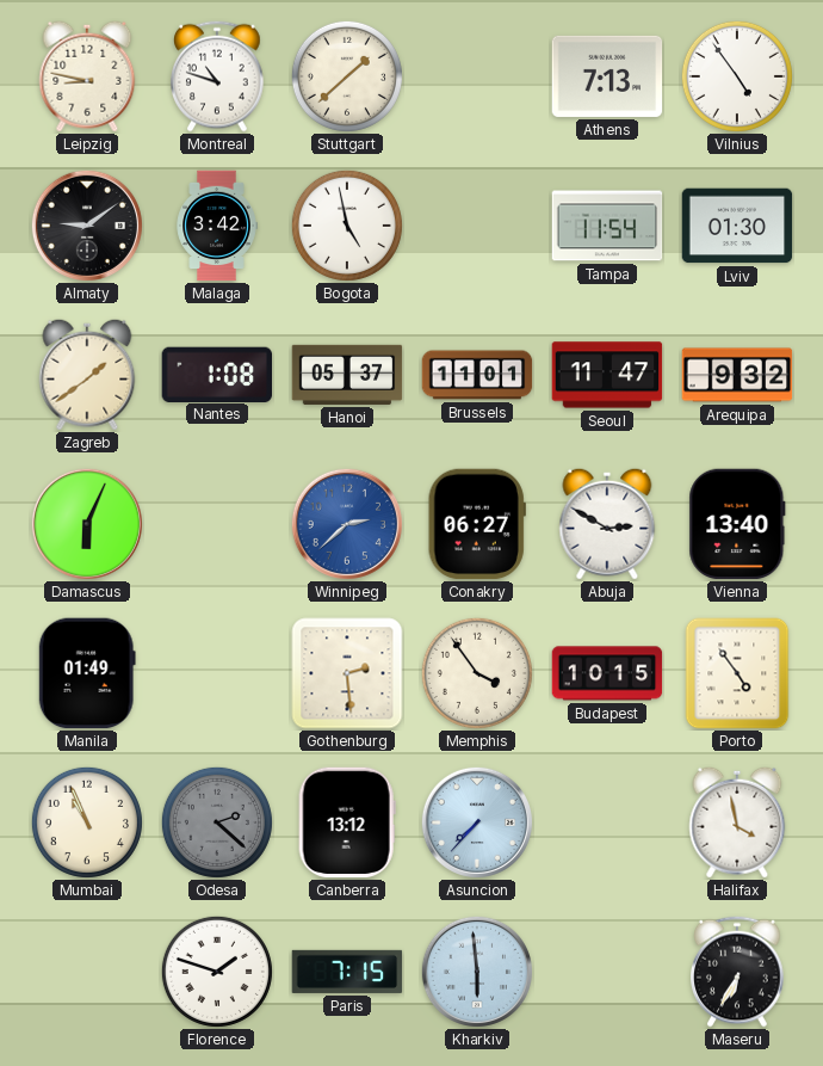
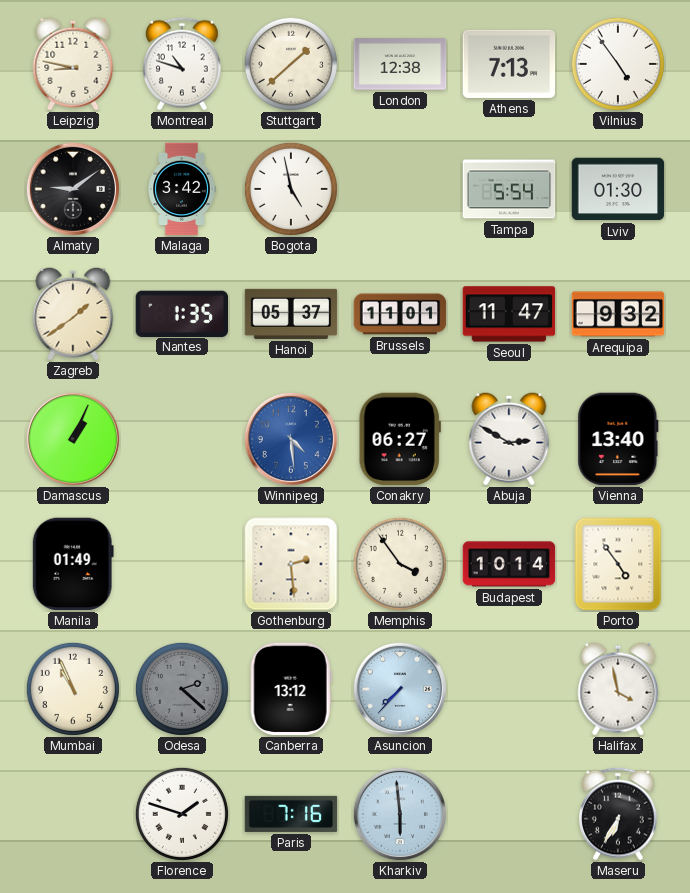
London: none -> 12:38
Tampa: 11:54 -> 5:54
Nantes: 1:08 -> 1:35
Damascus: 6:04 -> 1:04
Winnipeg: 2:38 -> 4:29
Budapest: 10:15 -> 10:14
Paris: 7:15 -> 7:16
